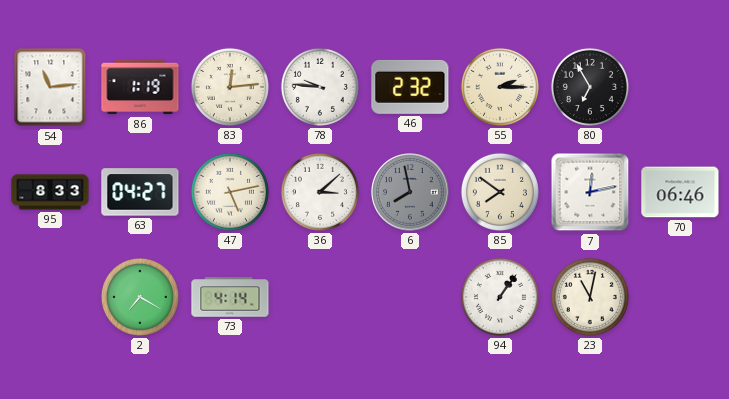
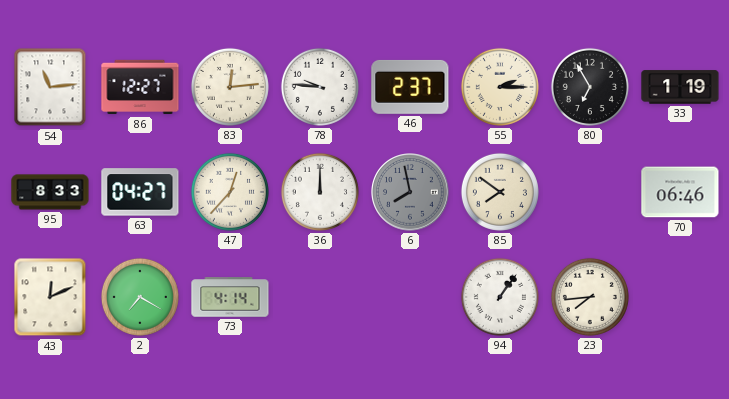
86: 1:19 -> 12:27
46: 2:32 -> 2:37
33: none -> 1:19
47: 5:13 -> 12:37
36: 3:08 -> 12:00
7: 12:13 -> none
43: none -> 12:11
23: 11:02 -> 7:44
